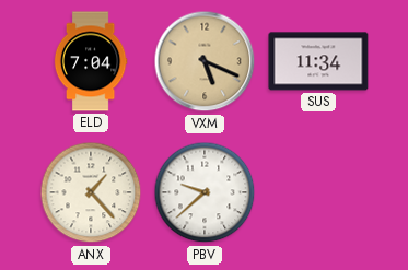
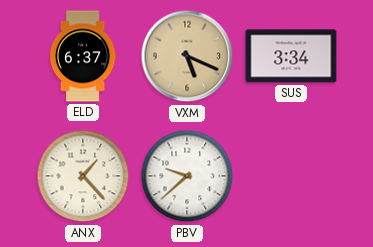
ELD: 7:04 -> 6:37
SUS: 11:34 -> 3:34
